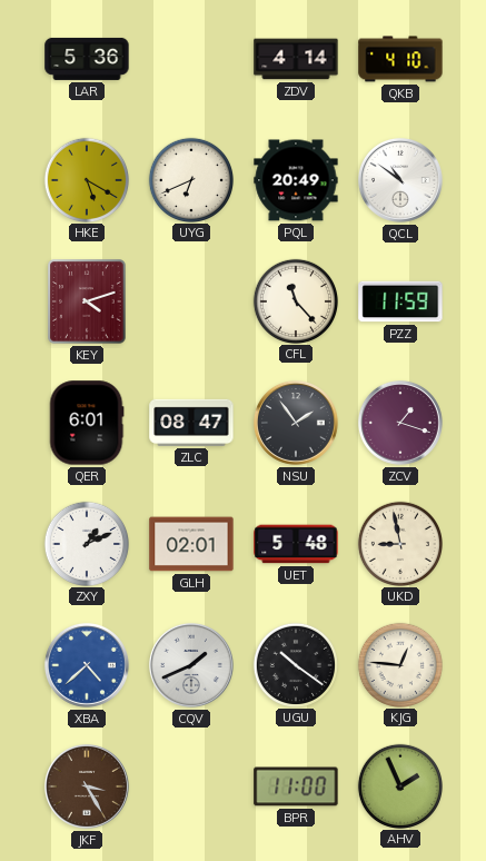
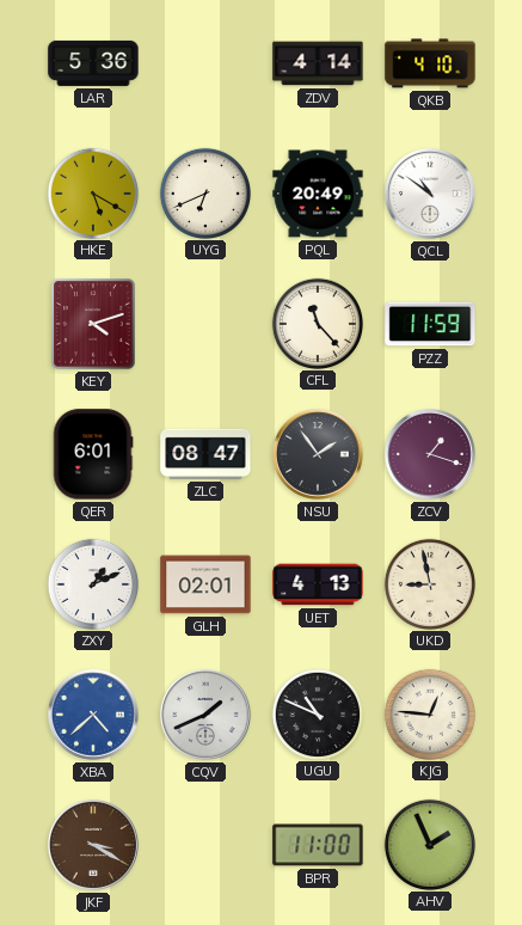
UET: 5:48 -> 4:13
UGU: 10:21 -> 10:49
JKF: 3:25 -> 3:20
